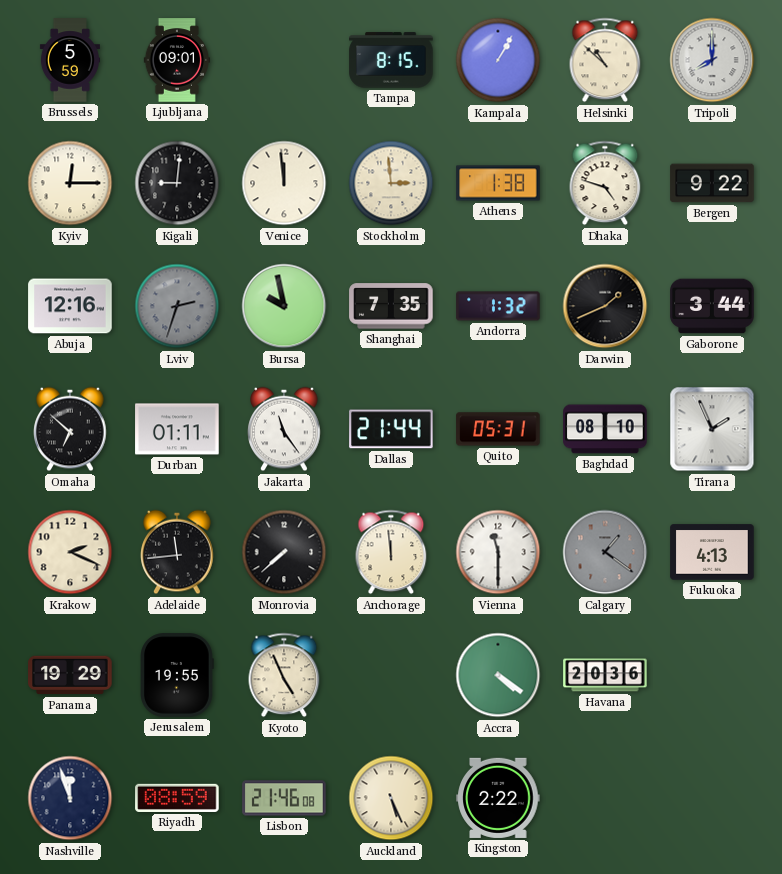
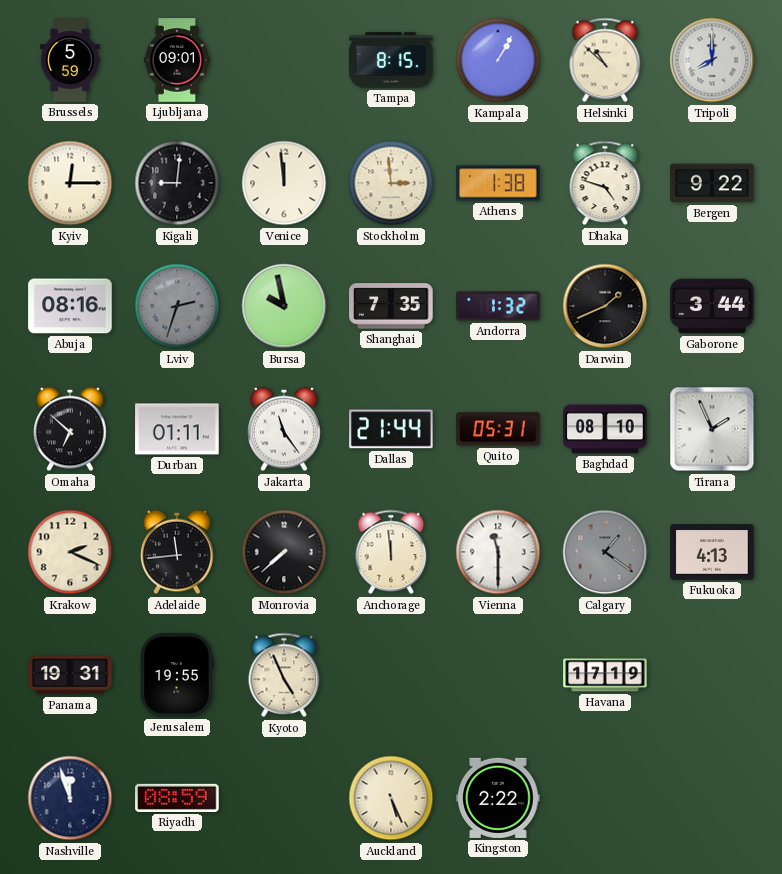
Abuja: 12:16 -> 08:16
Panama: 19:29 -> 19:31
Accra: 4:21 -> none
Havana: 20:36 -> 17:19
Lisbon: 21:46 -> none
